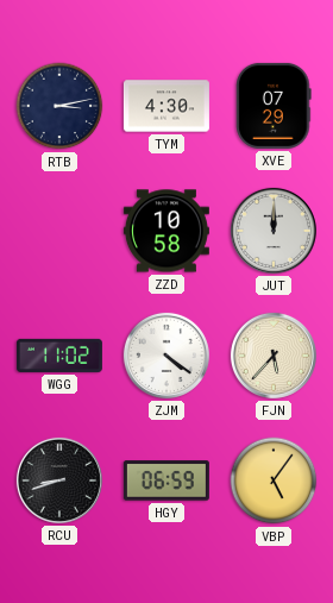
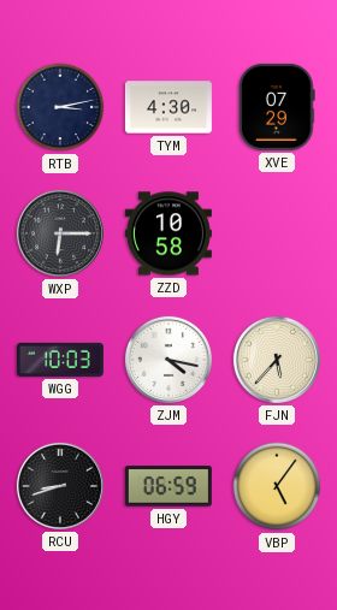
WXP: none -> 6:15
JUT: 12:00 -> none
WGG: 11:02 -> 10:03
ZJM: 4:21 -> 4:17
